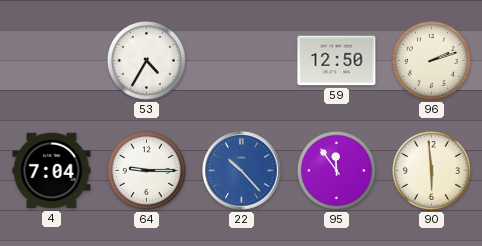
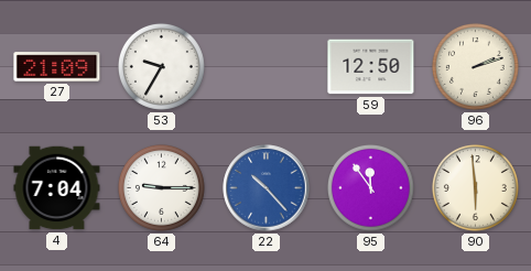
27: none -> 21:09
53: 4:35 -> 9:35
